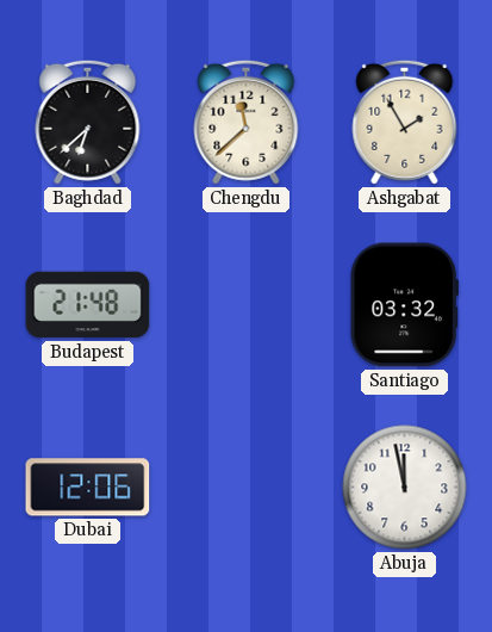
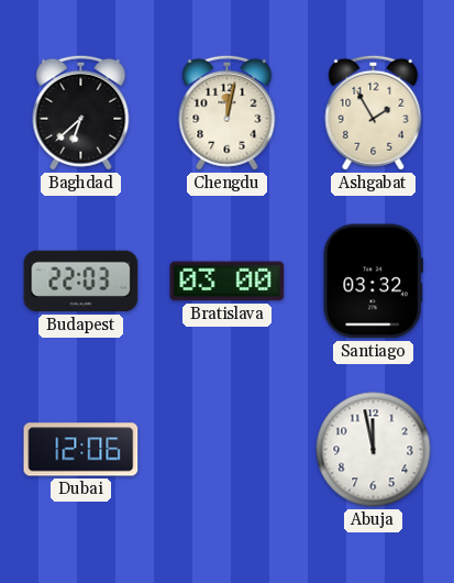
Chengdu: 11:38 -> 12:02
Budapest: 21:48 -> 22:03
Bratislava: none -> 03:00
